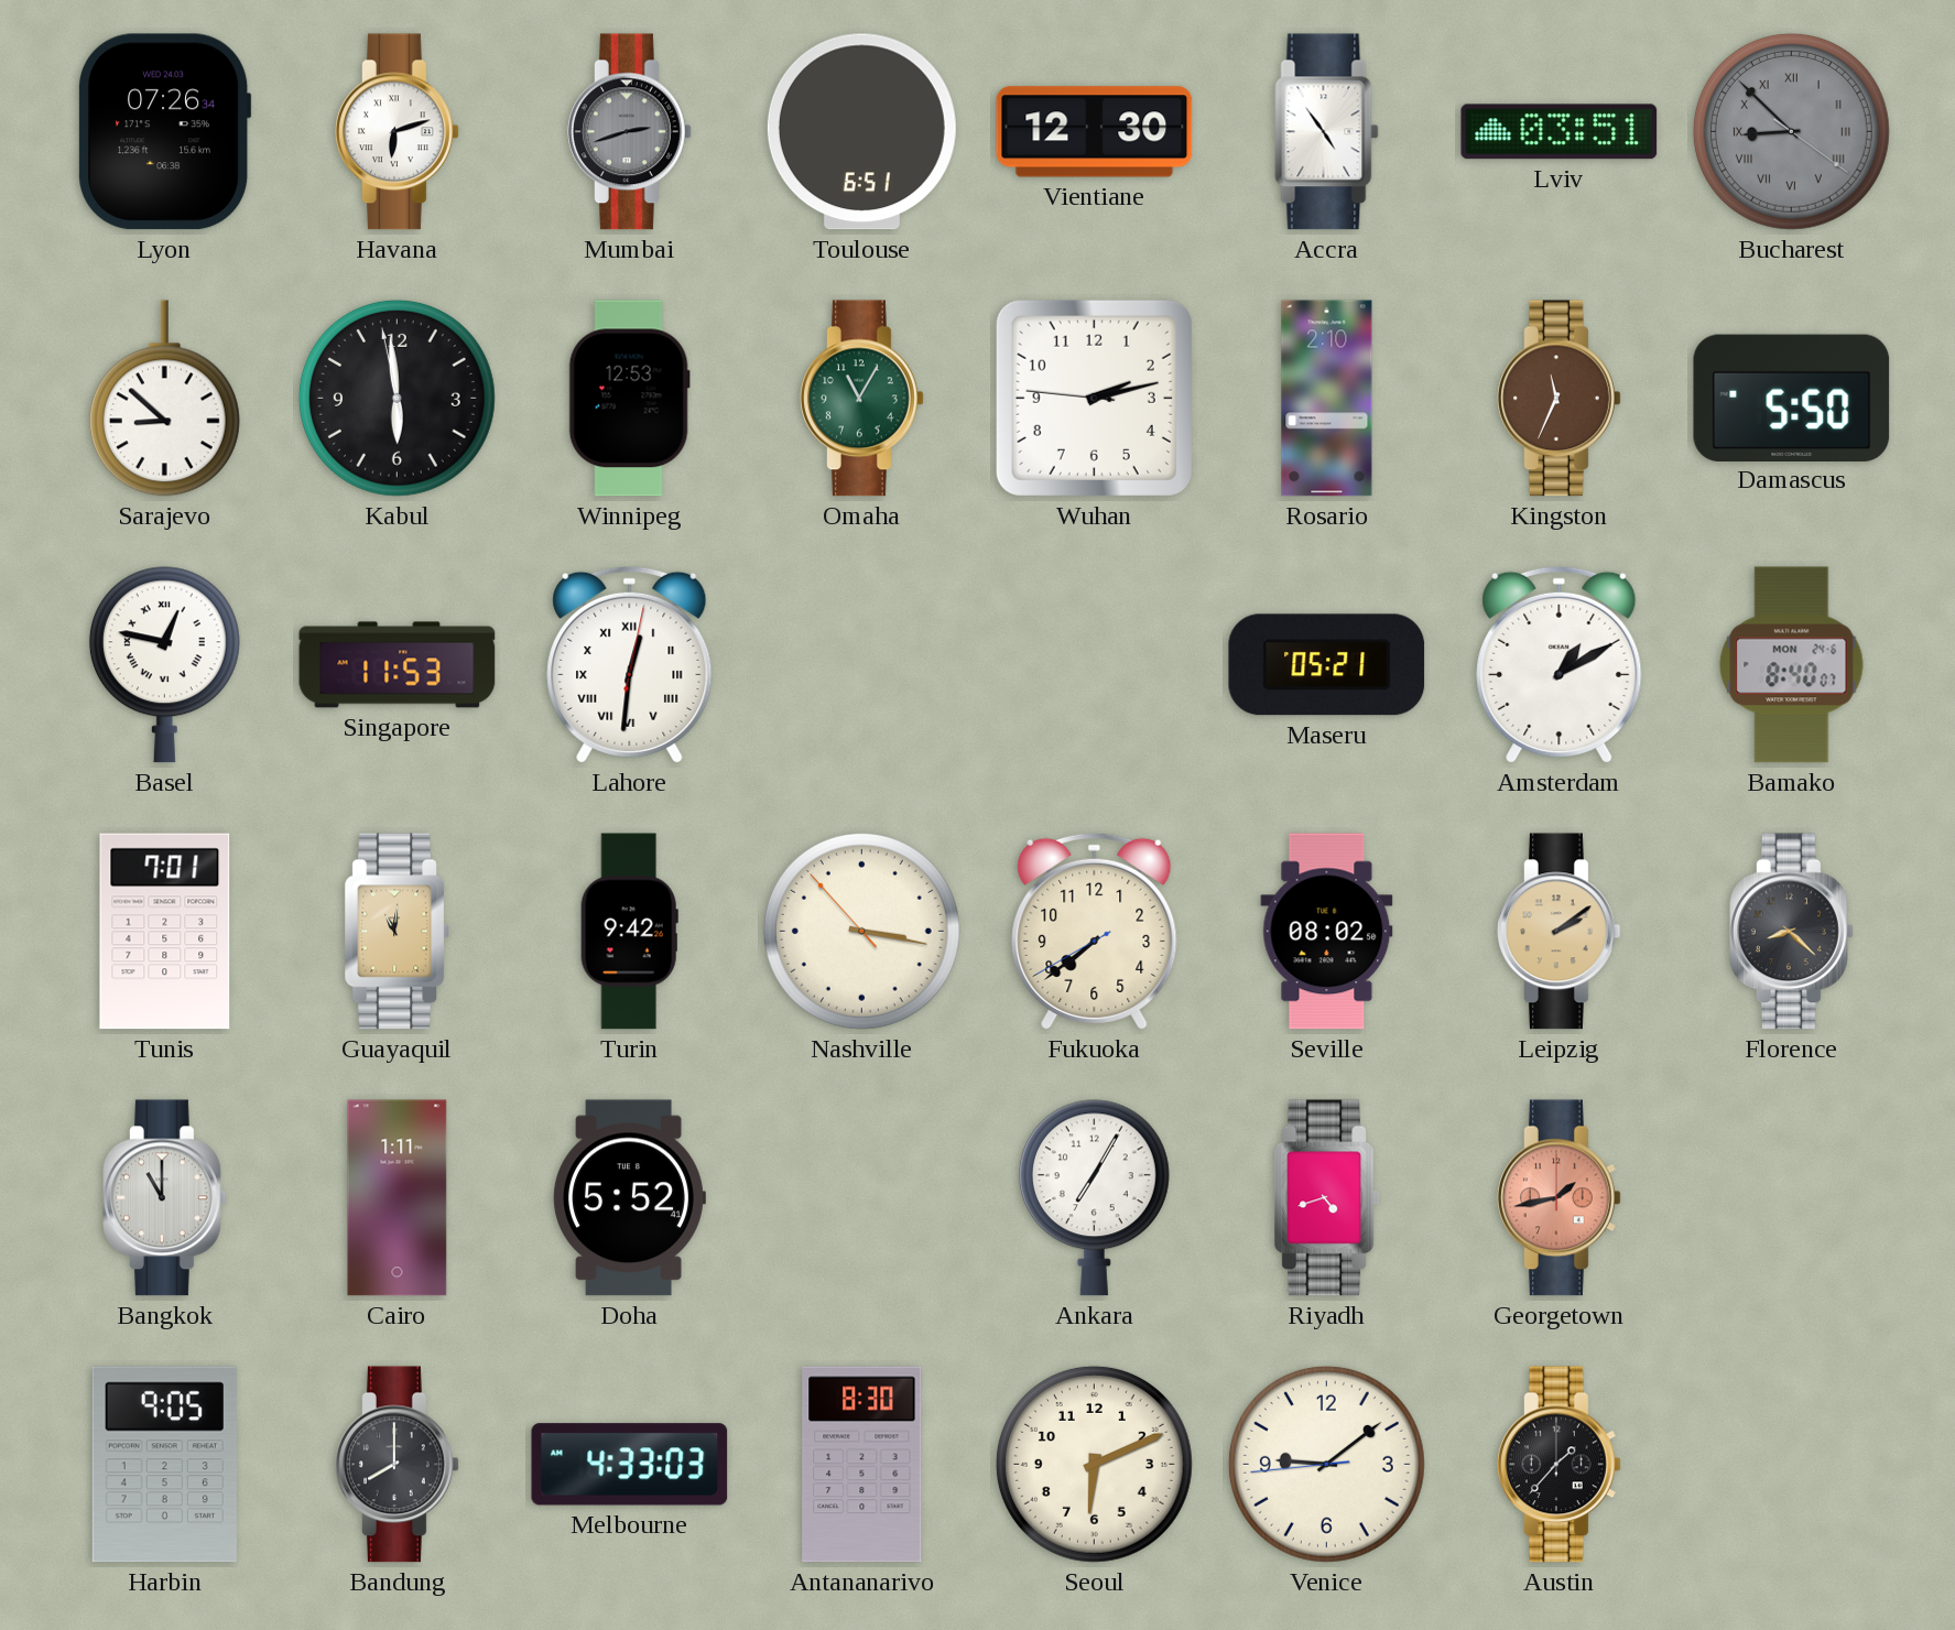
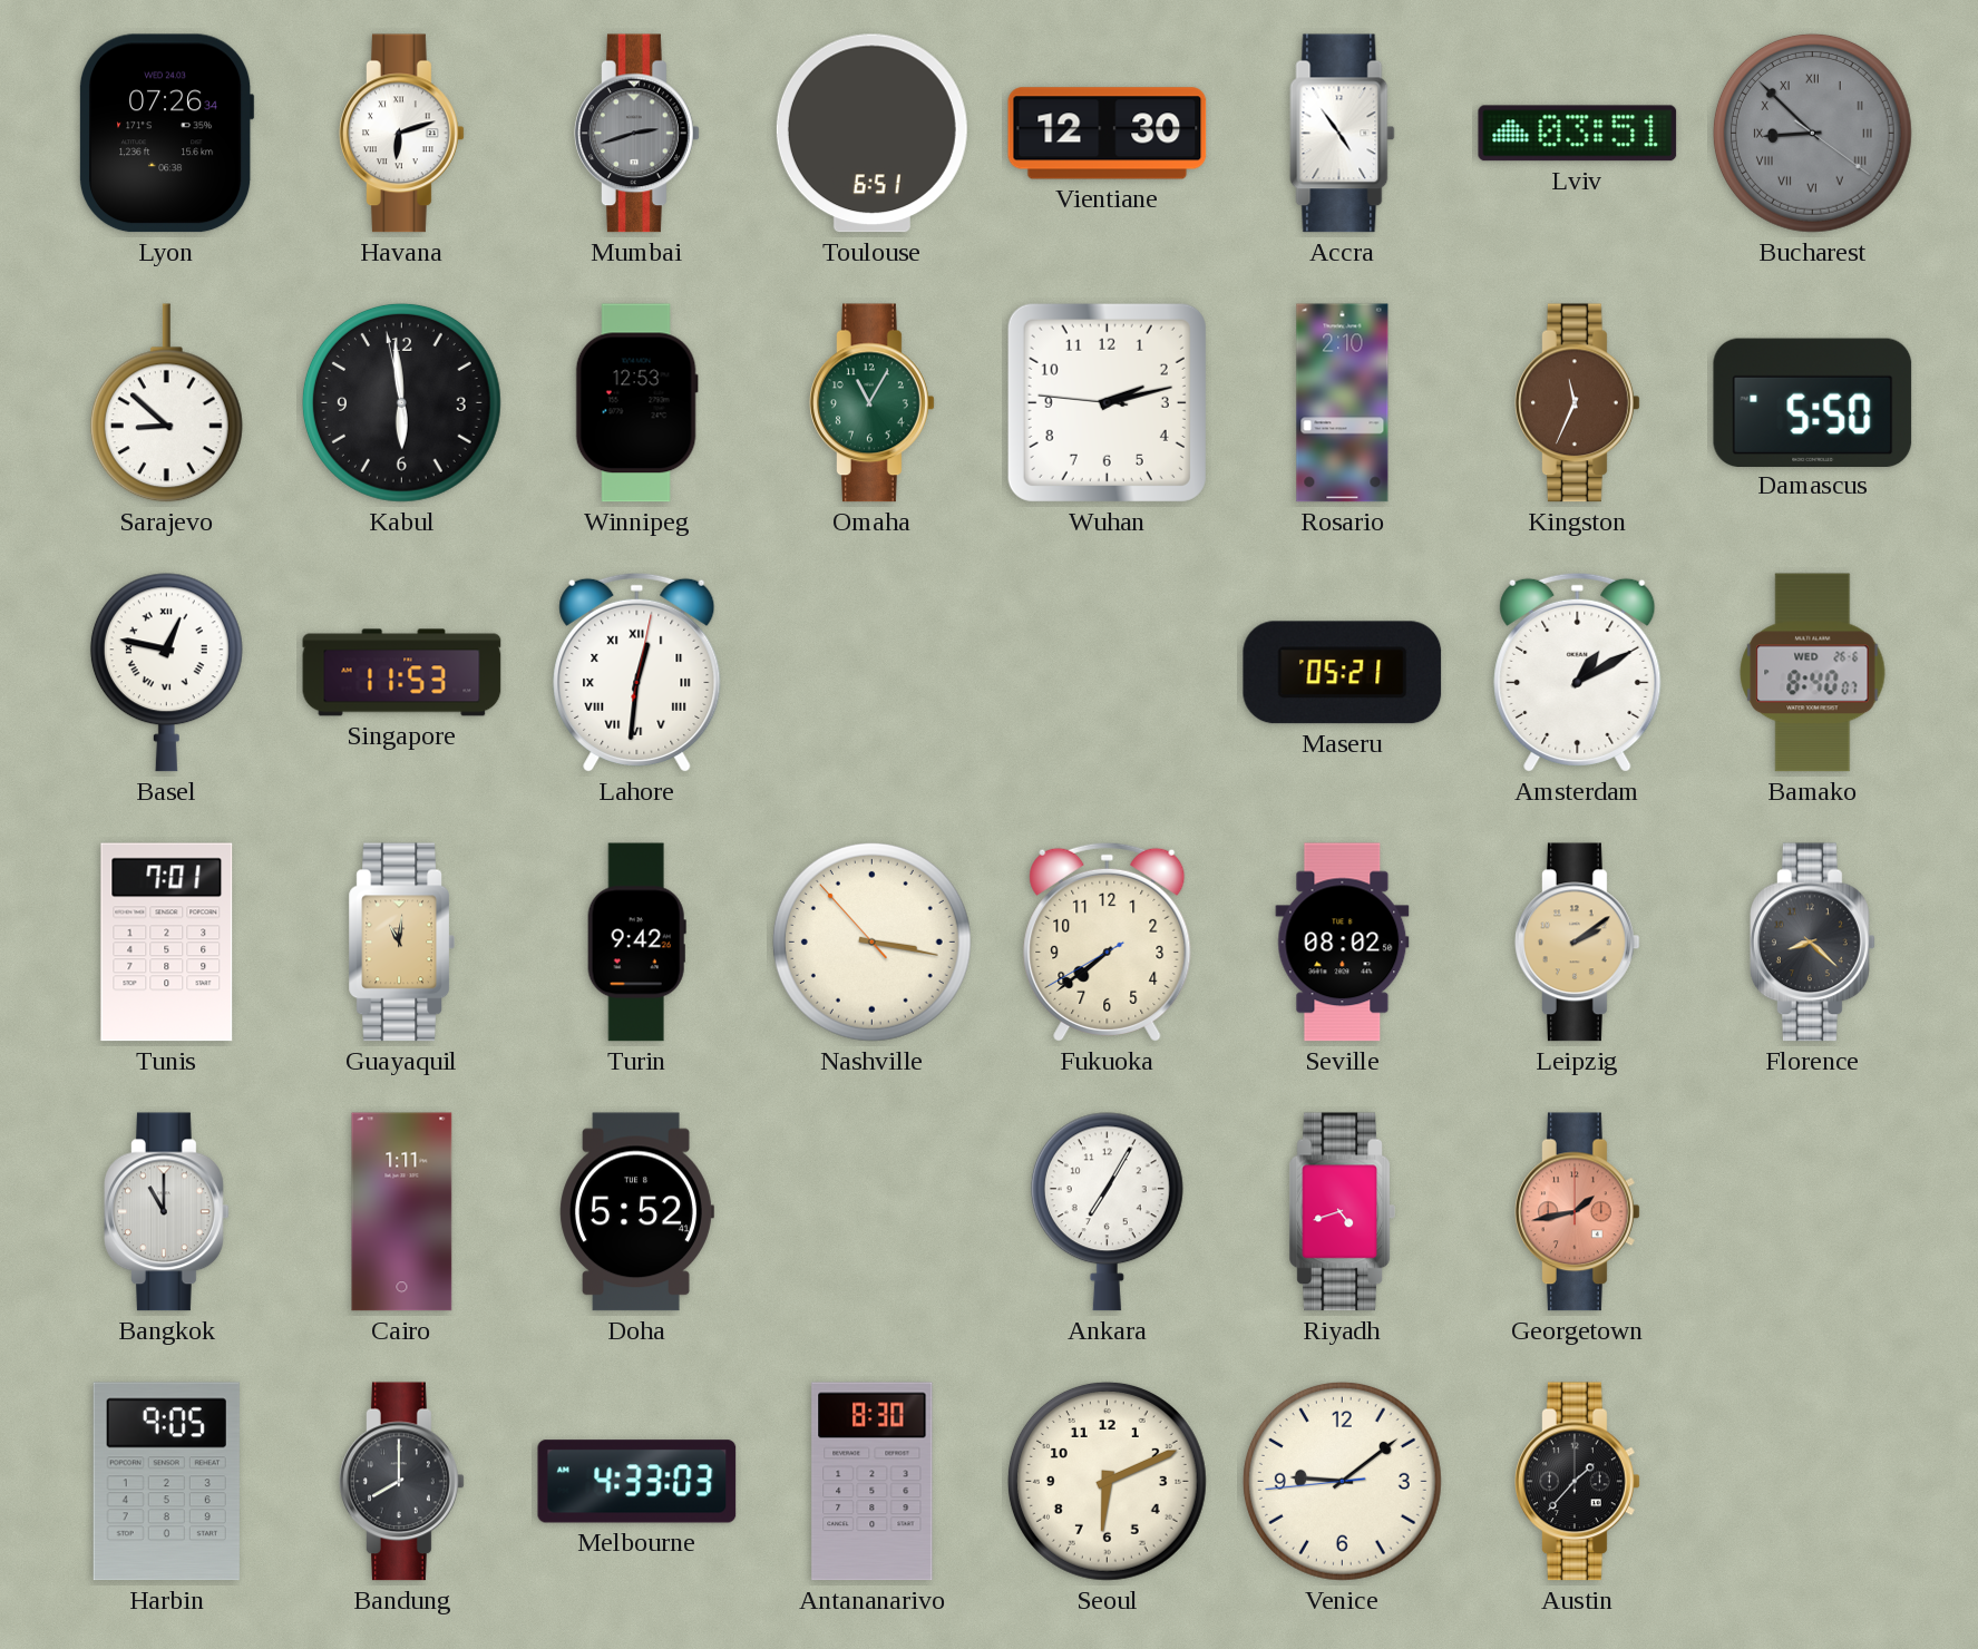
Bamako date: MON 24-6 -> WED 26-6
